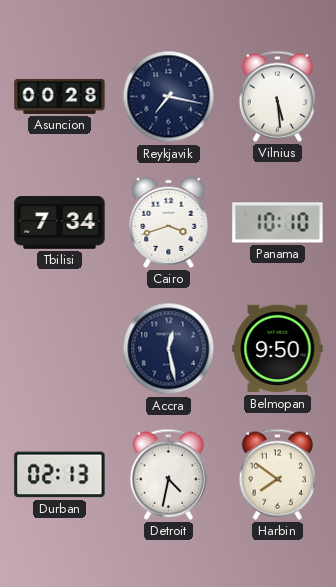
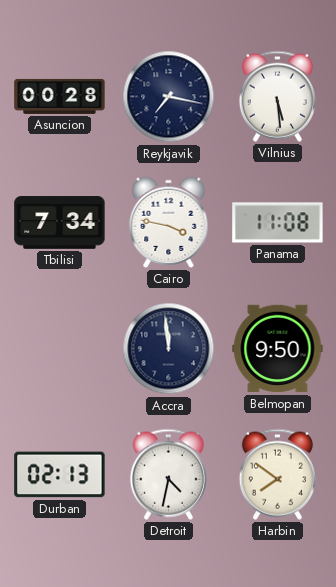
Cairo: 3:42 -> 3:47
Panama: 10:10 -> 11:08
Accra: 12:28 -> 11:59
